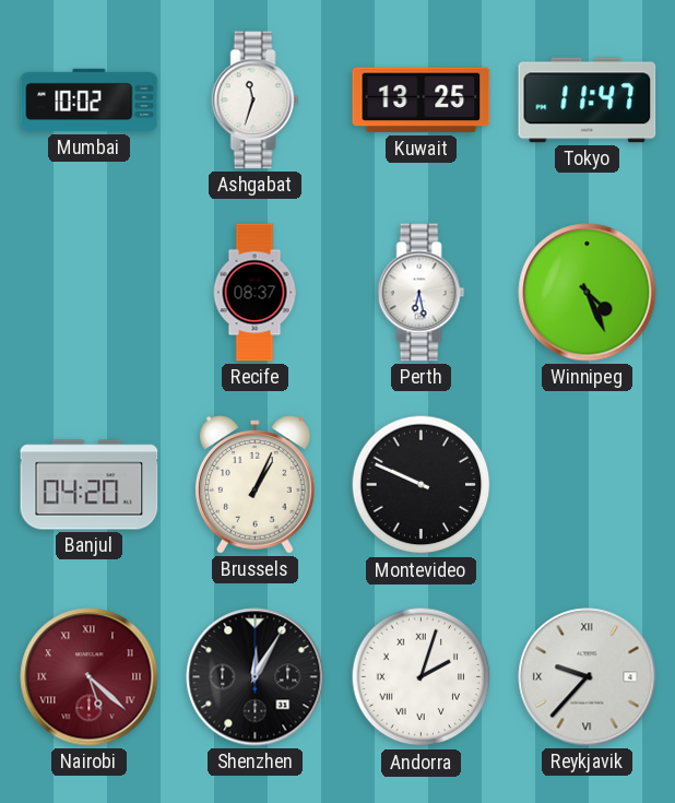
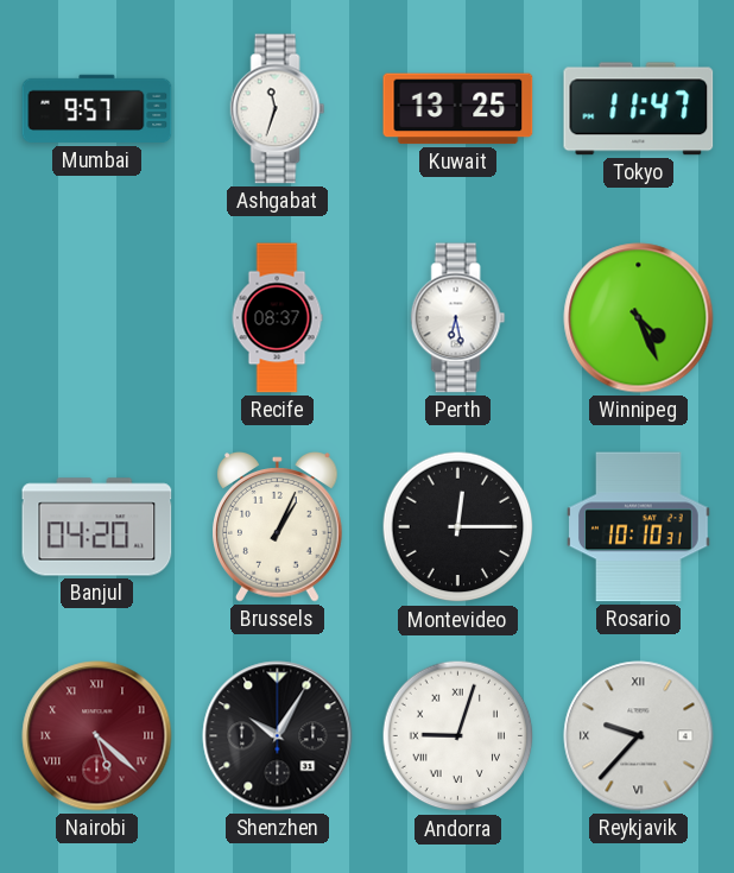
Mumbai: 10:02 -> 9:57
Montevideo: 9:49 -> 12:15
Rosario: none -> 10:10
Shenzhen: 12:05 -> 10:05
Andorra: 2:03 -> 9:03
